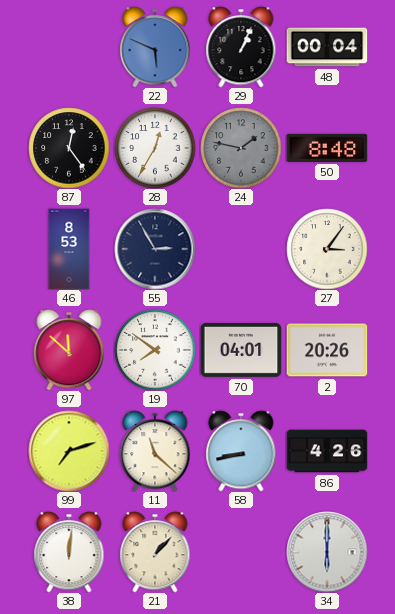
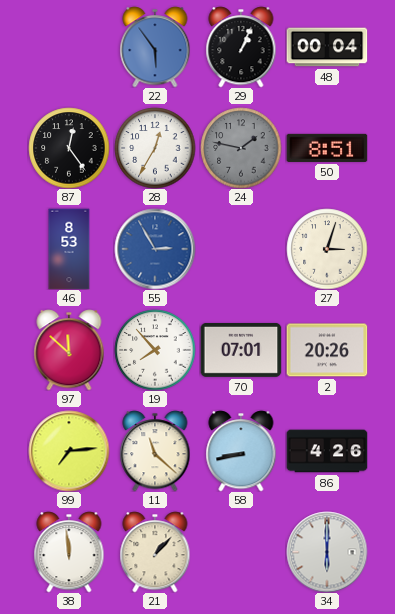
22: 5:49 -> 5:54
50: 8:48 -> 8:51
55 dial: navy -> blue
27: 3:06 -> 3:03
19: 7:51 -> 7:53
70: 04:01 -> 07:01
99: 7:12 -> 7:14
38: 12:01 -> 11:59
